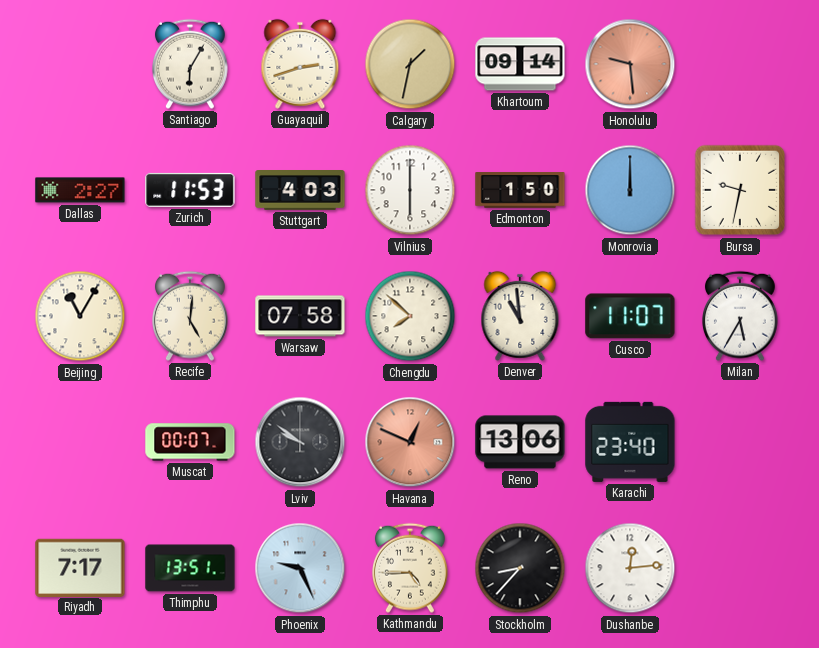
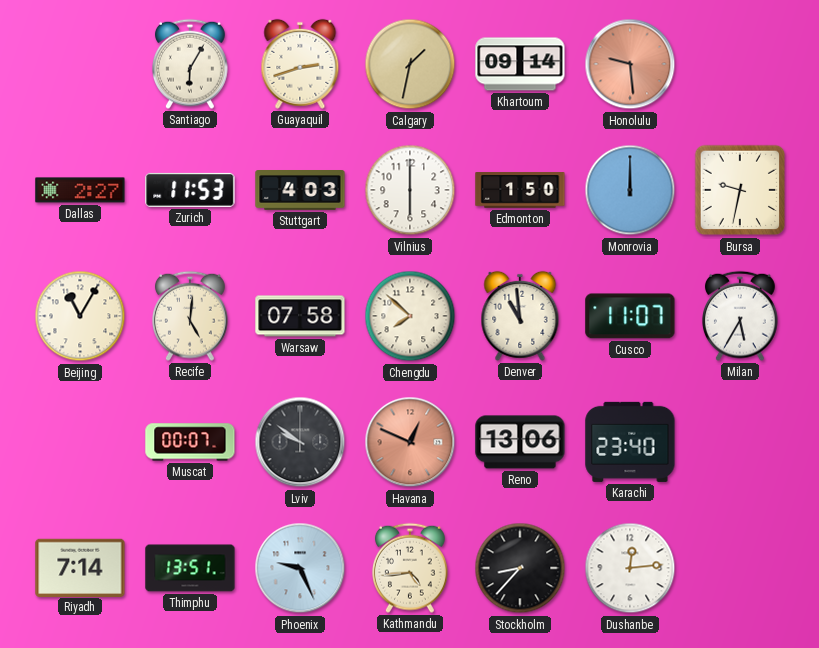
Riyadh: 7:17 -> 7:14
Kathmandu: 4:45 -> 4:44
